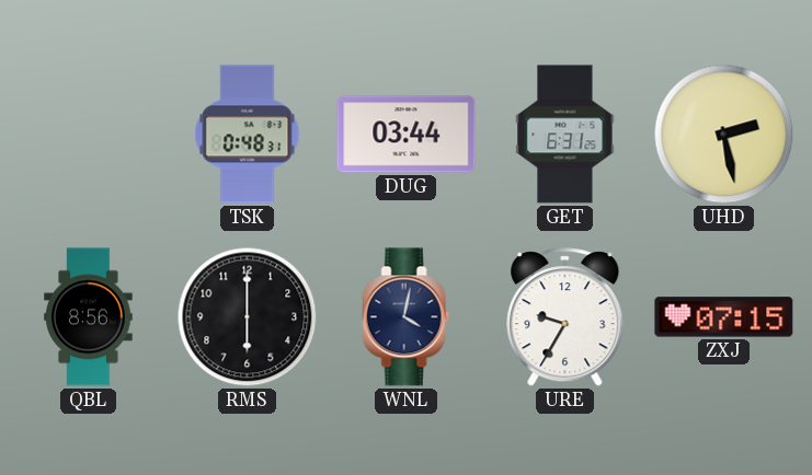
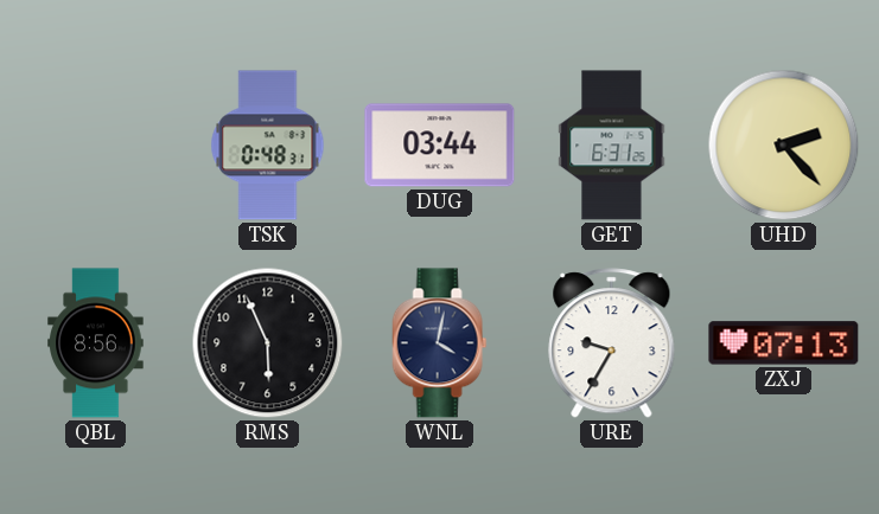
UHD: 2:28 -> 2:23
RMS: 6:00 -> 5:56
ZXJ: 07:15 -> 07:13
